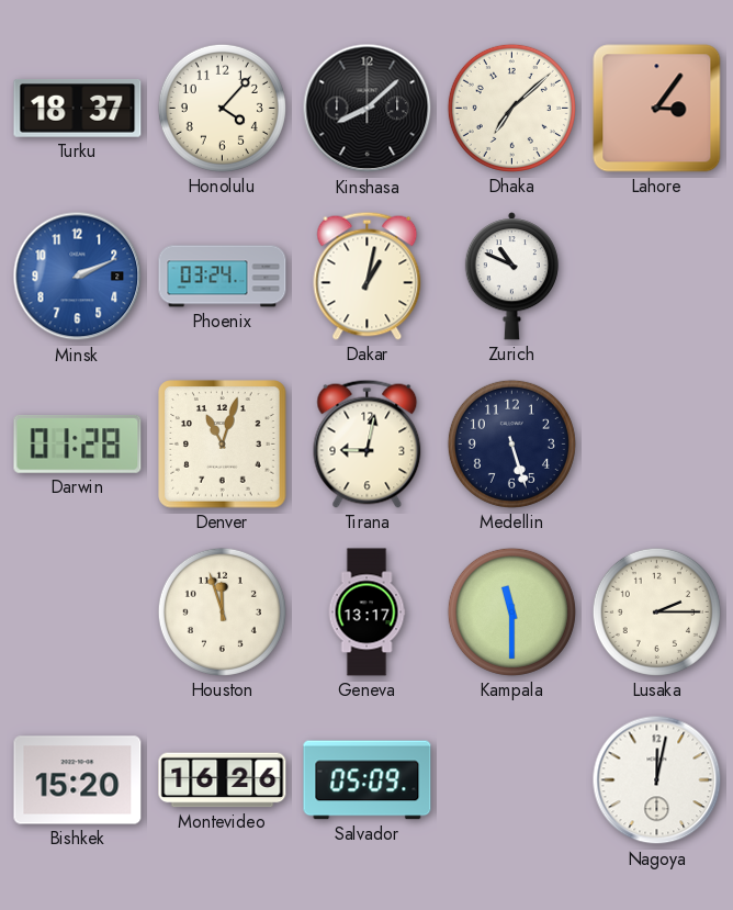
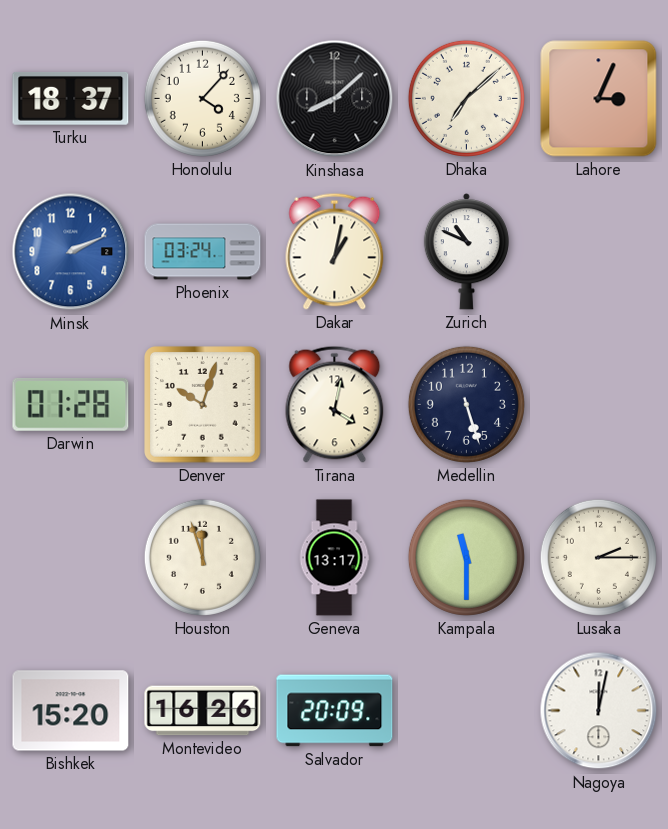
Lahore: 3:06 -> 3:04
Denver: 11:03 -> 10:03
Tirana: 9:02 -> 4:02
Salvador: 05:09 -> 20:09
